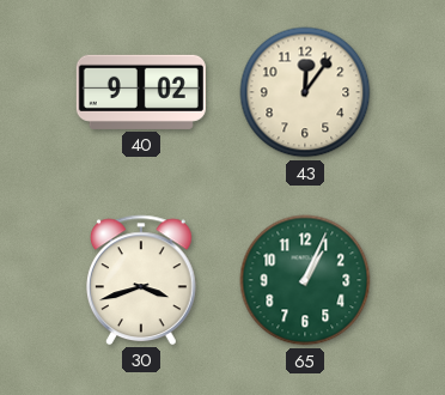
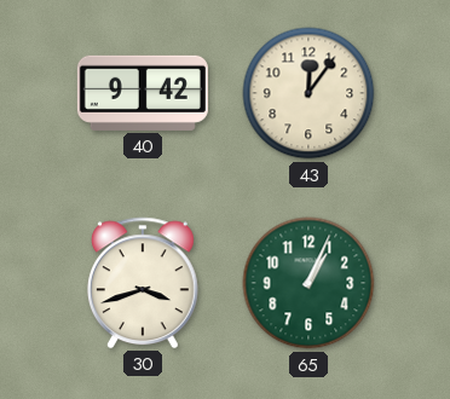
40: 9:02 -> 9:42
